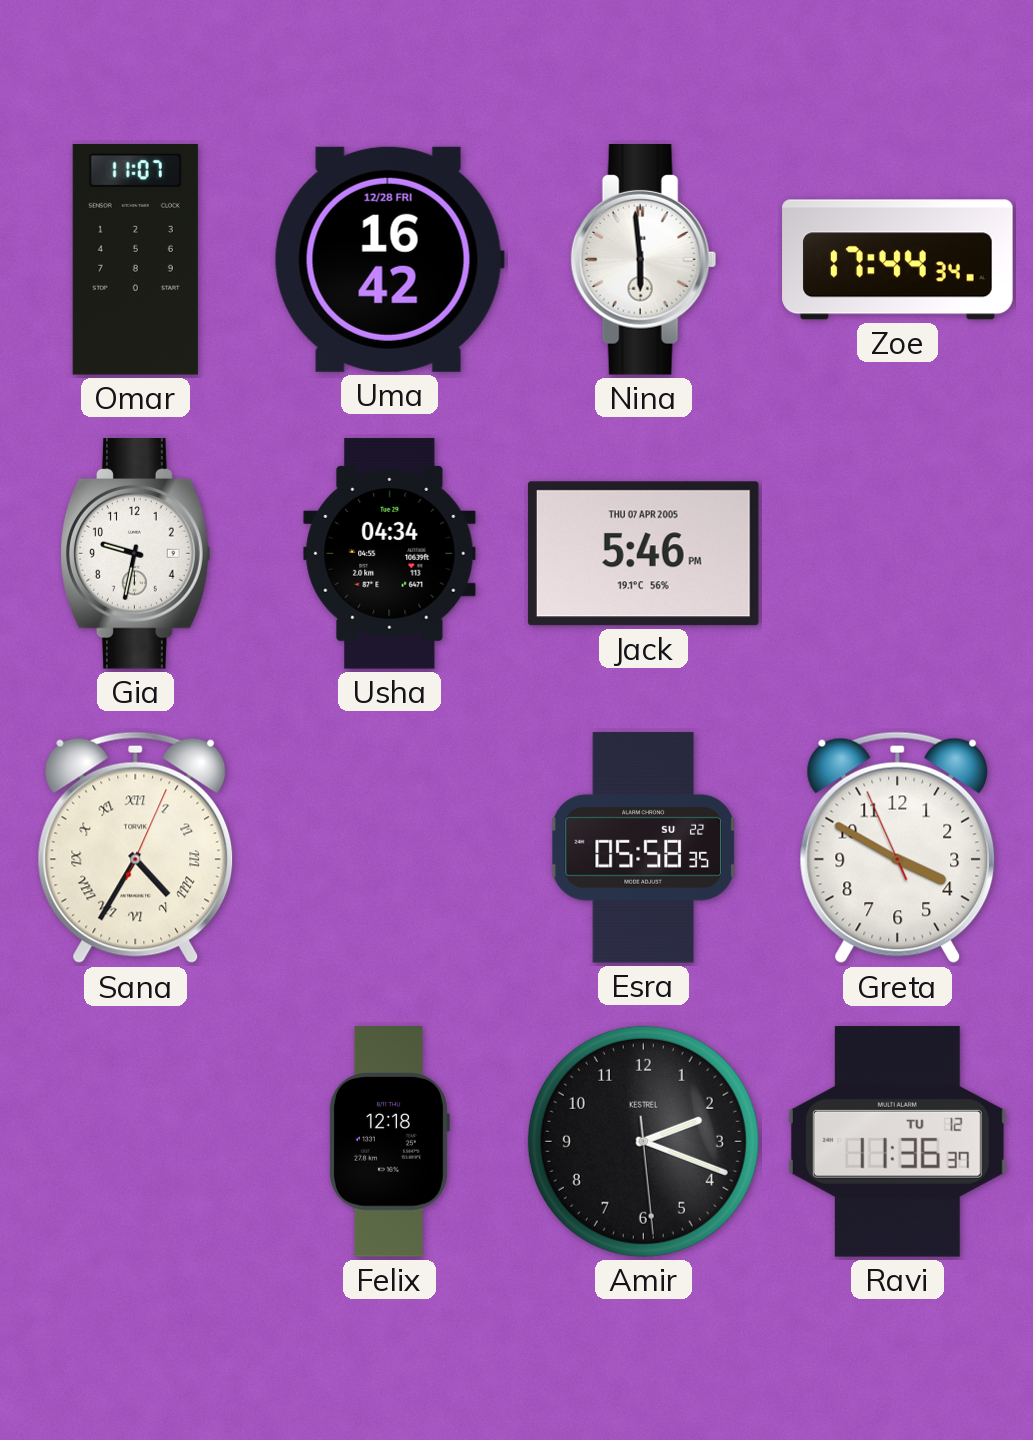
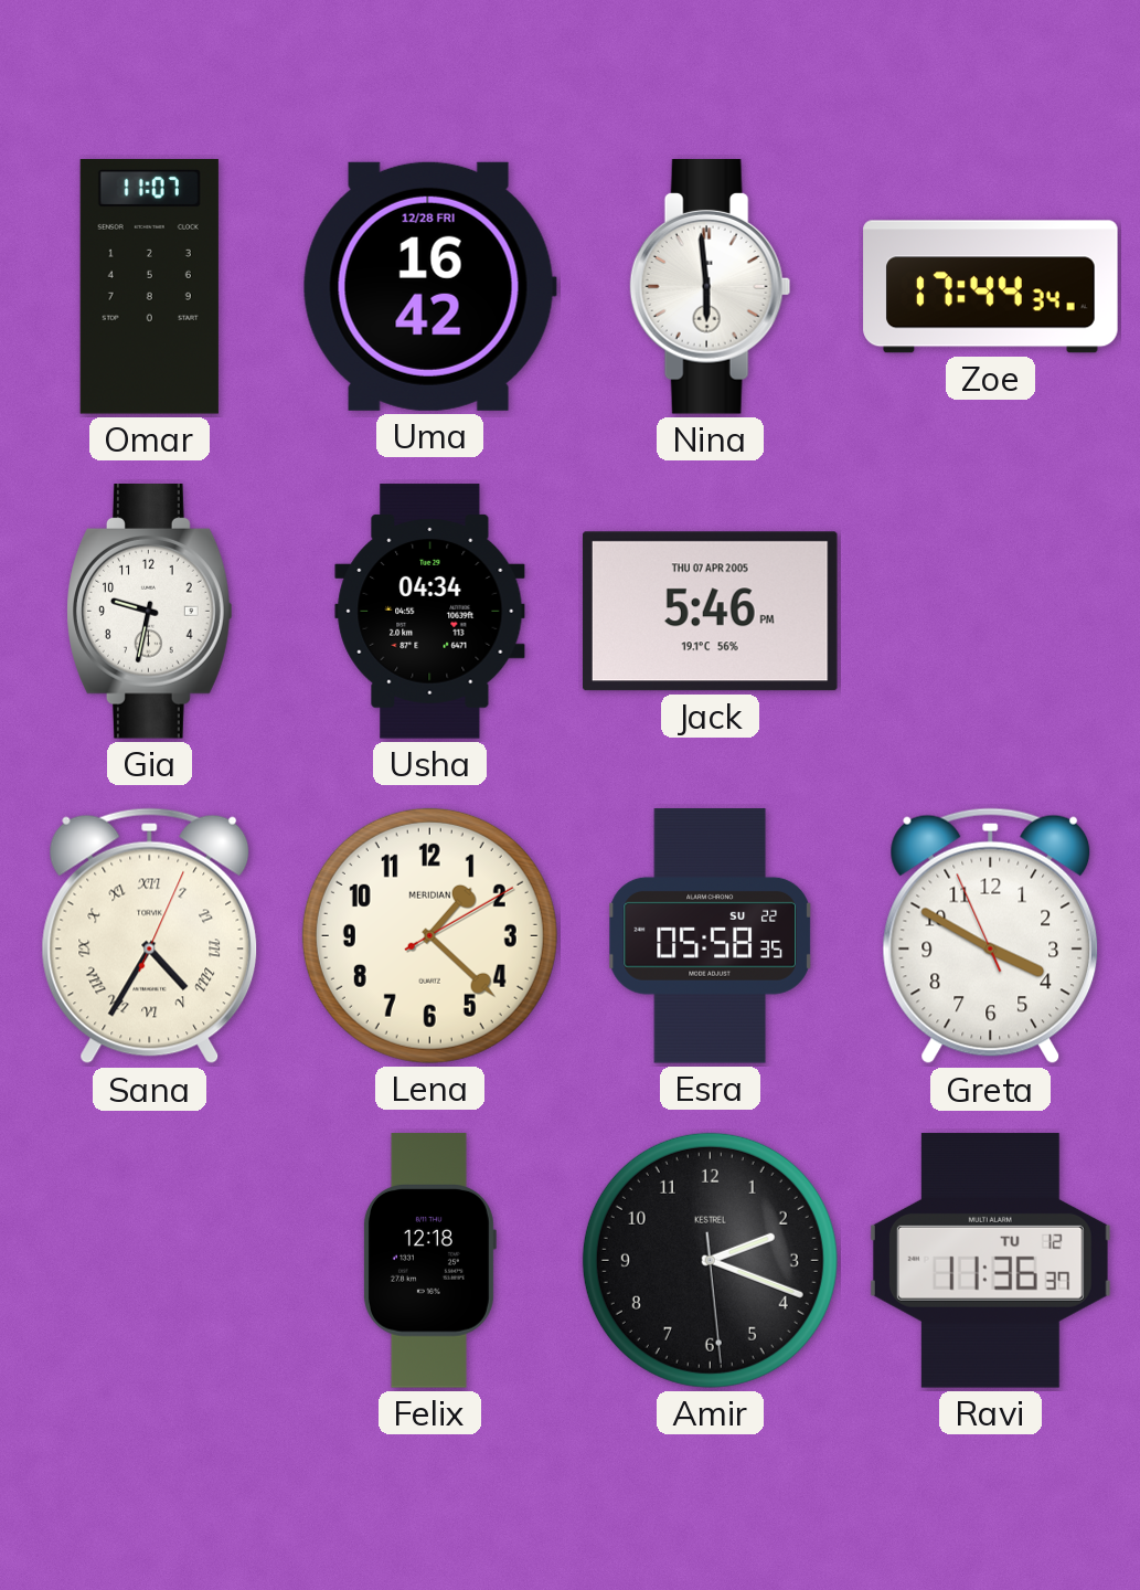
Lena: none -> 1:22
